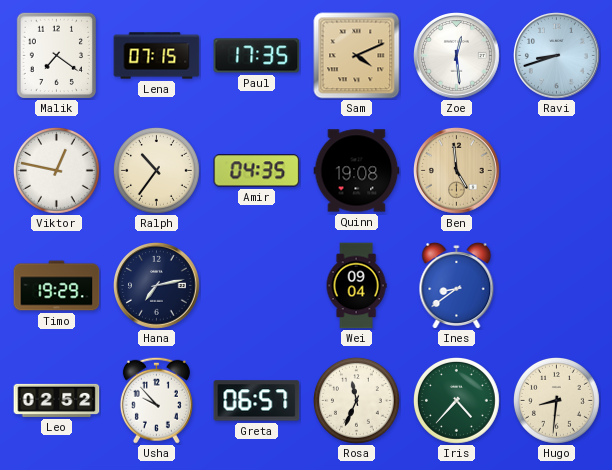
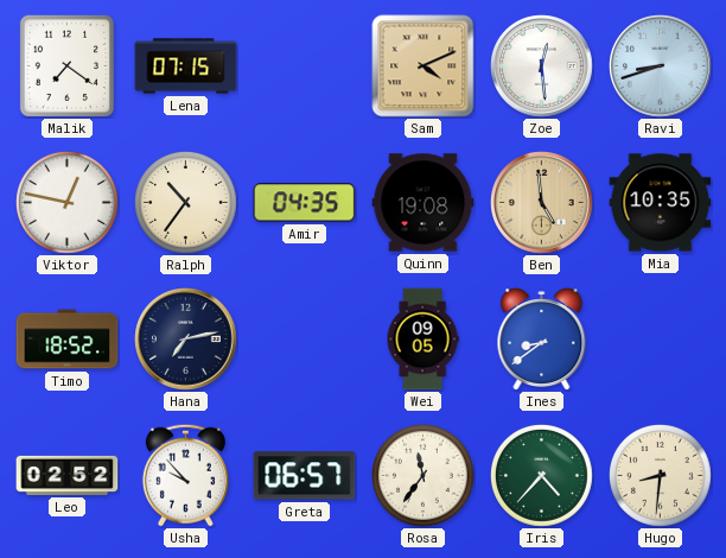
Paul: 17:35 -> none
Mia: none -> 10:35
Timo: 19:29 -> 18:52
Wei: 09:04 -> 09:05
Rosa: 11:34 -> 11:36
